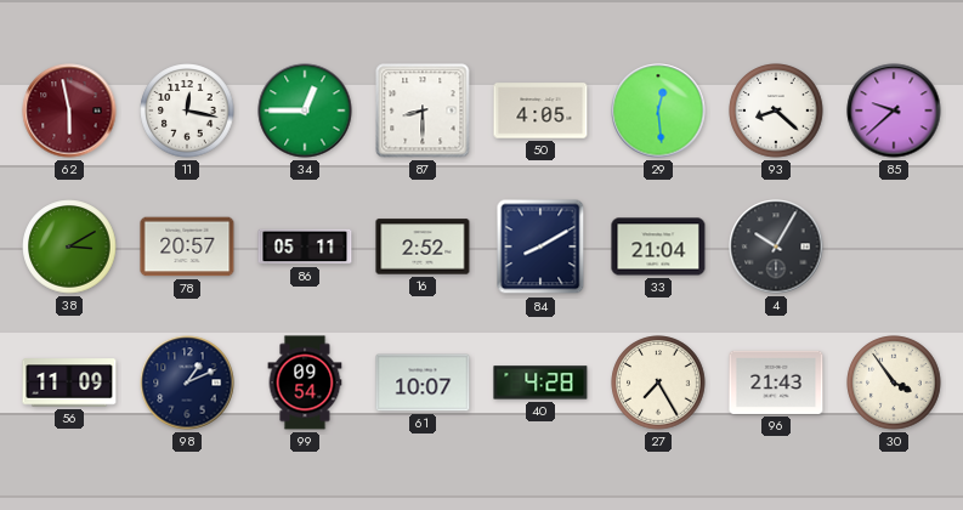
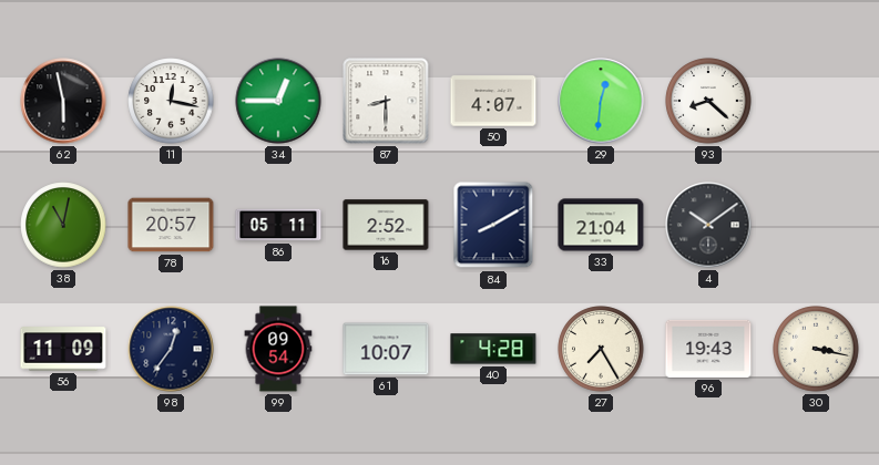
62 dial: burgundy -> black
50: 4:05 -> 4:07
29: 12:29 -> 12:31
85: 9:38 -> none
38: 3:10 -> 11:02
4: 10:05 -> 10:09
98: 1:11 -> 12:36
96: 21:43 -> 19:43
30: 3:54 -> 3:17
